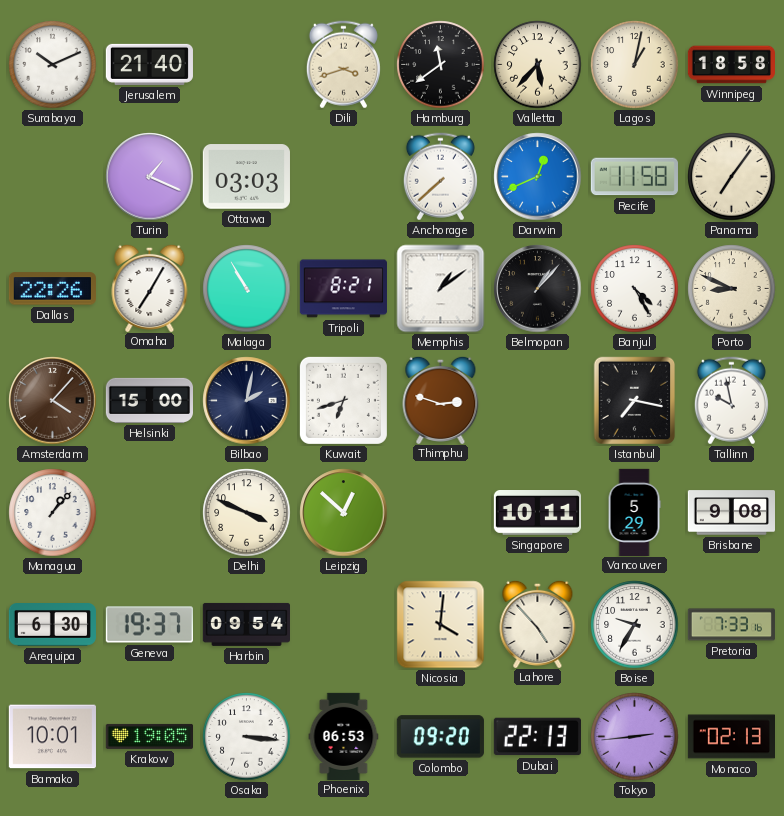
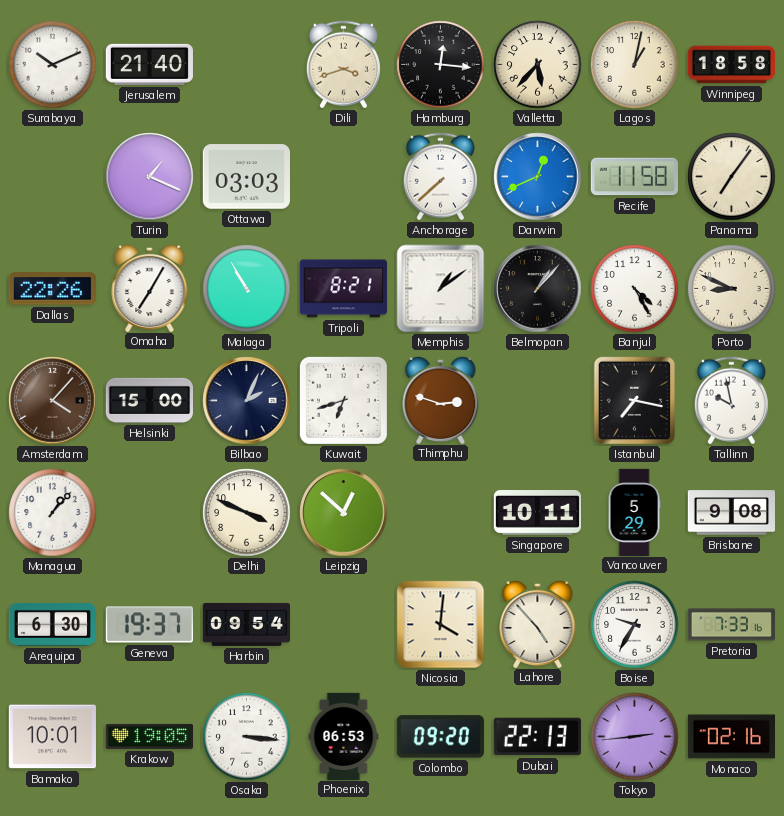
Hamburg: 11:39 -> 12:16
Bilbao: 2:02 -> 2:04
Monaco: 02:13 -> 02:16
